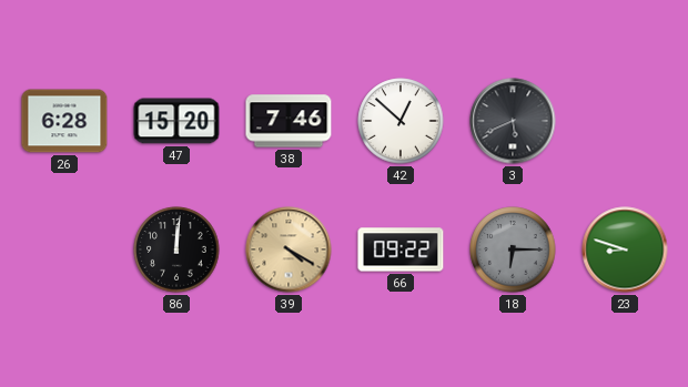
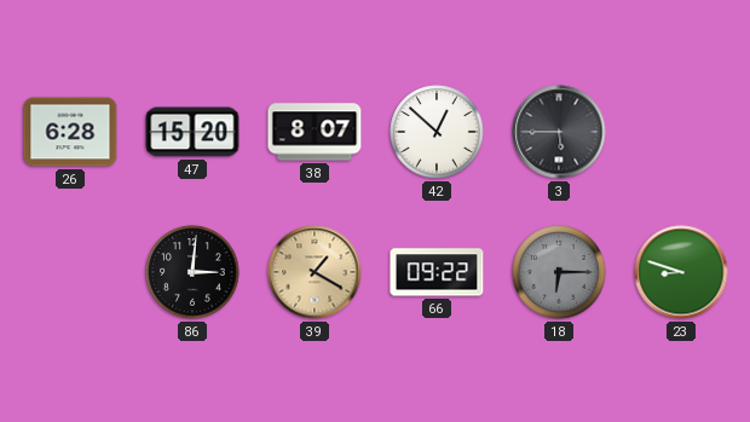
38: 7:46 -> 8:07
3: 5:41 -> 5:45
86: 12:01 -> 3:01
39: 4:20 -> 1:20
